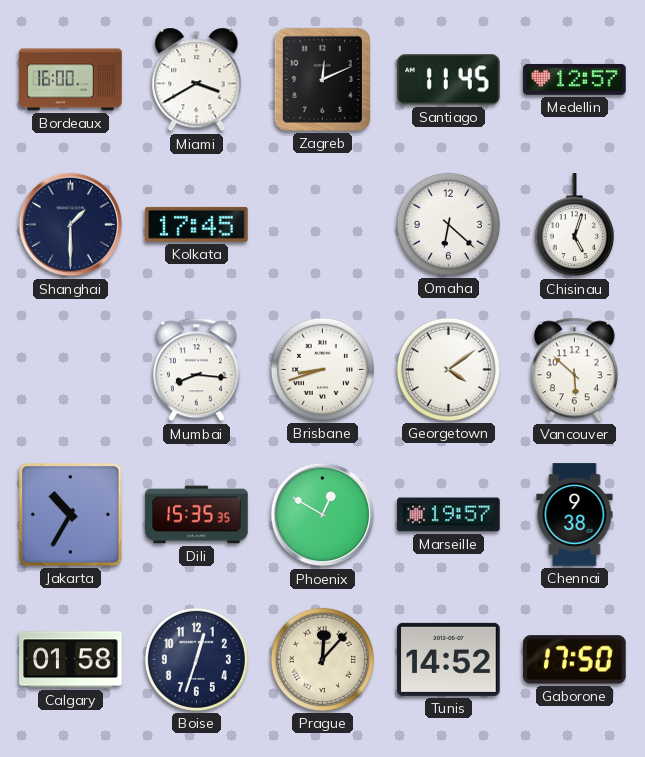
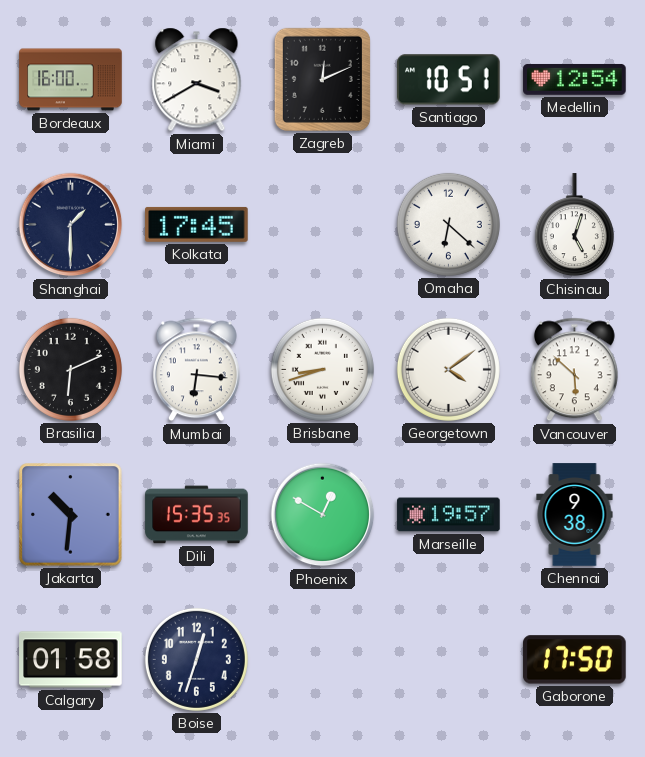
Santiago: 11:45 -> 10:51
Medellin: 12:57 -> 12:54
Brasilia: none -> 6:11
Mumbai: 8:16 -> 6:16
Jakarta: 10:35 -> 10:31
Prague: 12:07 -> none
Tunis: 14:52 -> none
